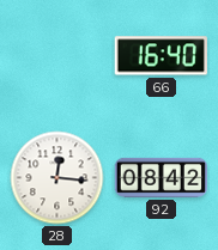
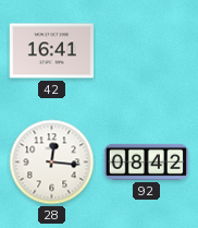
42: none -> 16:41
66: 16:40 -> none
